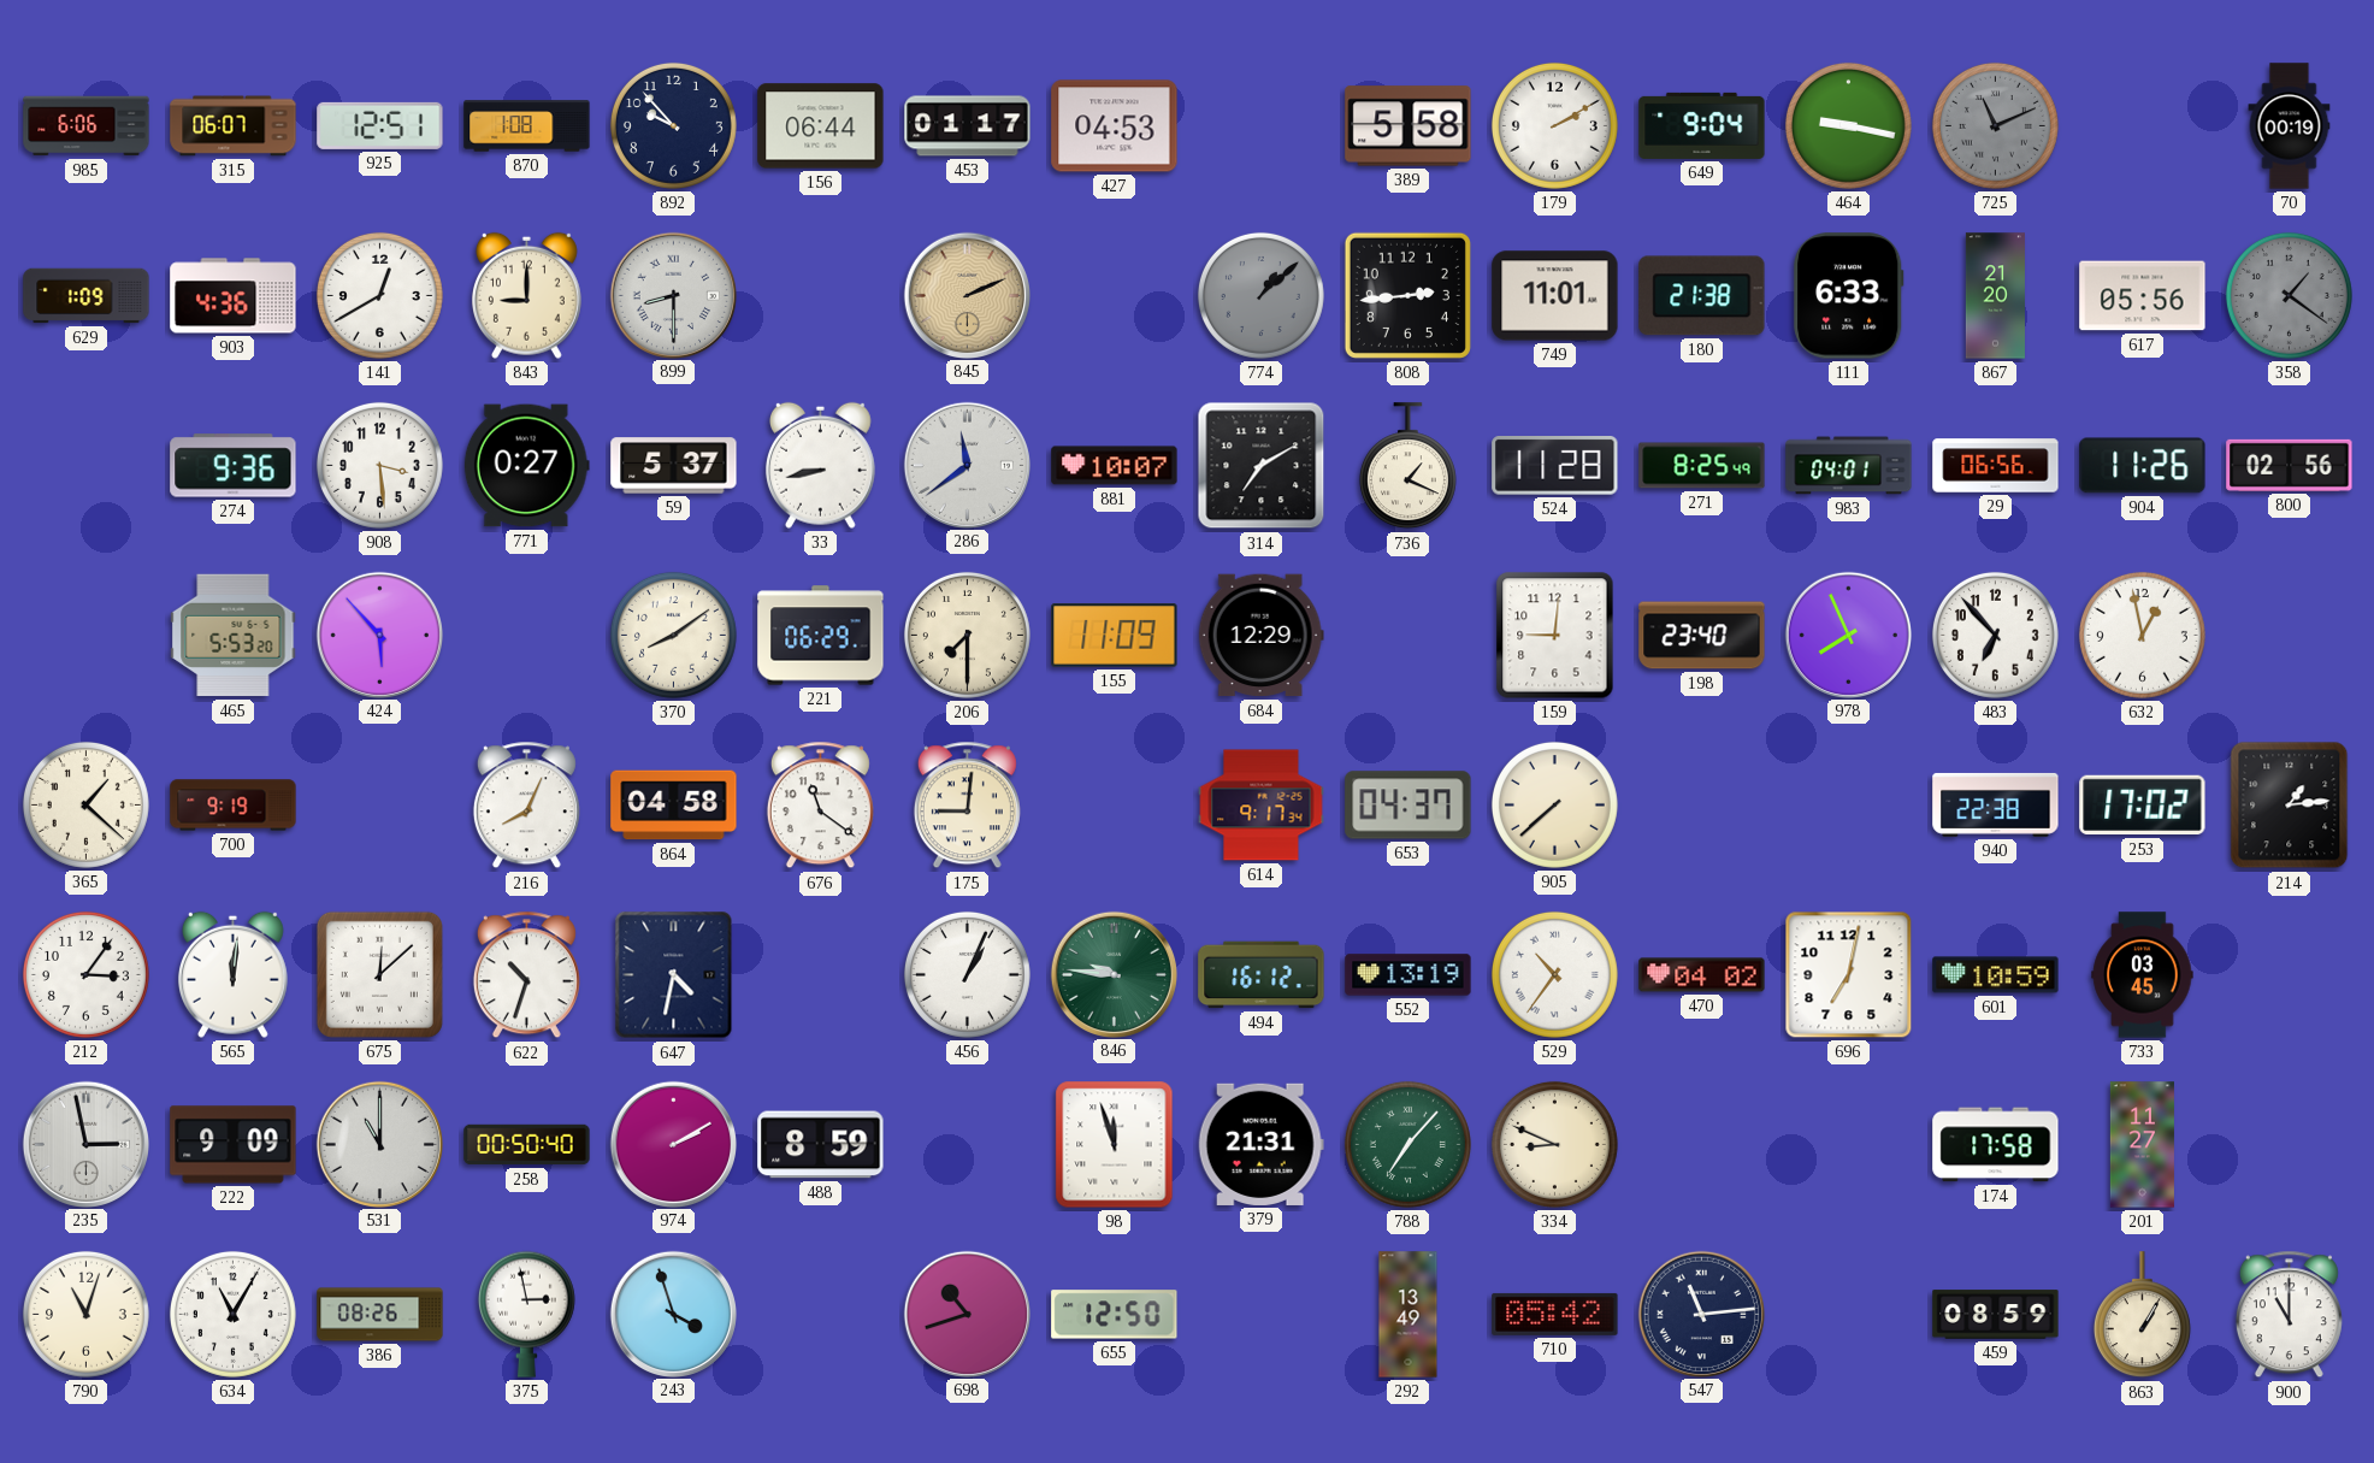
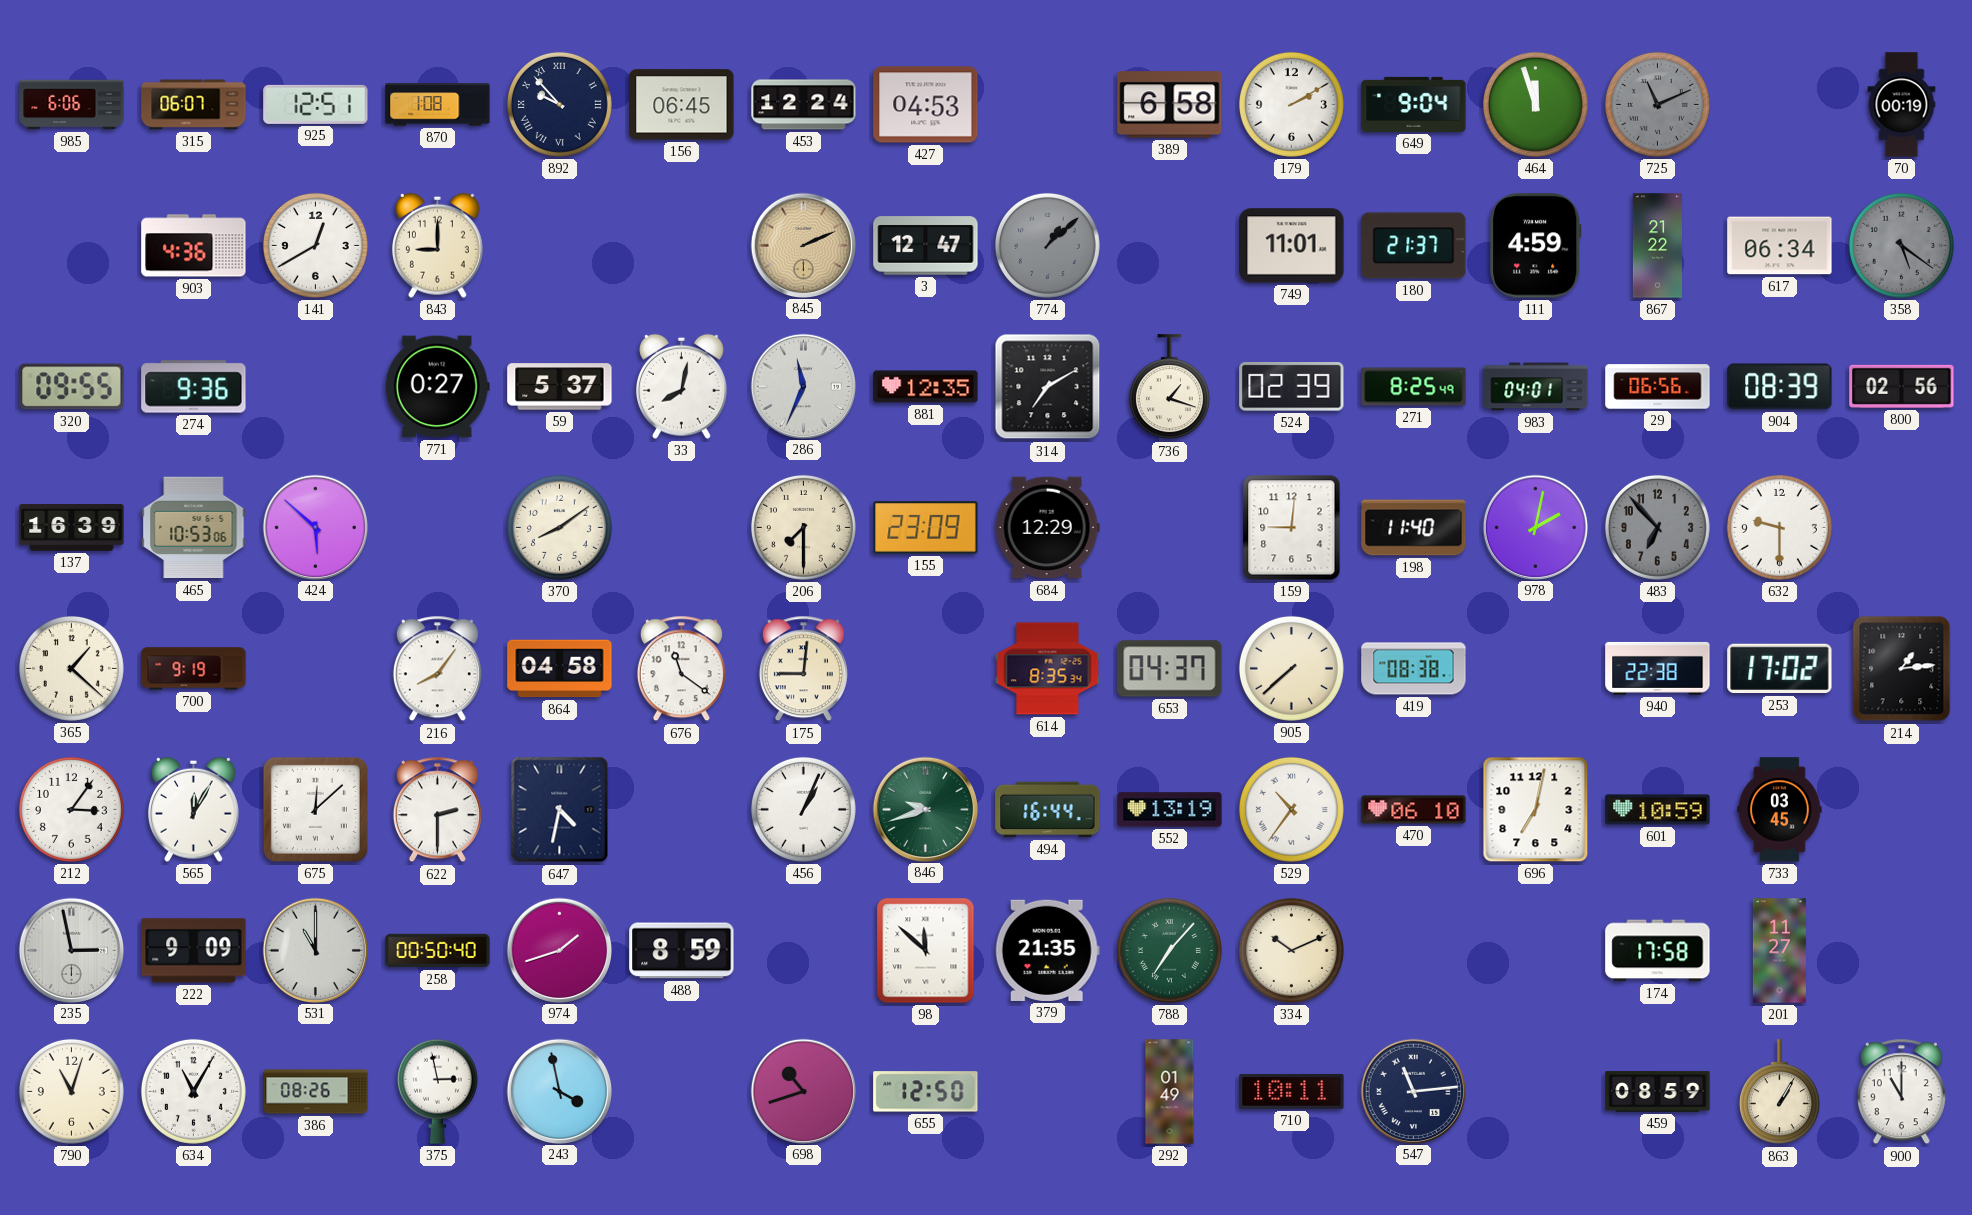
892 numerals: Arabic -> Roman
156: 06:44 -> 06:45
453: 01:17 -> 12:24
389: 5:58 -> 6:58
464: 9:17 -> 11:57
629: 1:09 -> none
899: 8:30 -> none
3: none -> 12:47
808: 2:44 -> none
180: 21:38 -> 21:37
111: 6:33 -> 4:59
867: 21:20 -> 21:22
617: 05:56 -> 06:34
358: 1:21 -> 5:21
320: none -> 09:55
908: 3:29 -> none
33: 8:43 -> 8:02
286: 11:39 -> 11:34
881: 10:07 -> 12:35
736: 1:19 -> 1:18
524: 11:28 -> 02:39
904: 11:26 -> 08:39
137: none -> 16:39
465: 5:53 -> 10:53
424: 5:53 -> 5:52
221: 06:29 -> none
155: 11:09 -> 23:09
198: 23:40 -> 11:40
978: 7:56 -> 2:02
483 dial: white -> grey
632: 12:58 -> 9:30
216: 8:04 -> 8:06
614: 9:17 -> 8:35
419: none -> 08:38
565: 12:01 -> 12:05
622: 10:33 -> 2:30
846: 9:46 -> 9:42
494: 16:12 -> 16:44
470: 04:02 -> 06:10
974: 2:10 -> 1:42
98: 11:57 -> 11:52
379: 21:31 -> 21:35
334: 8:49 -> 10:11
243: 3:57 -> 3:58
292: 13:49 -> 01:49
710: 05:42 -> 10:11
